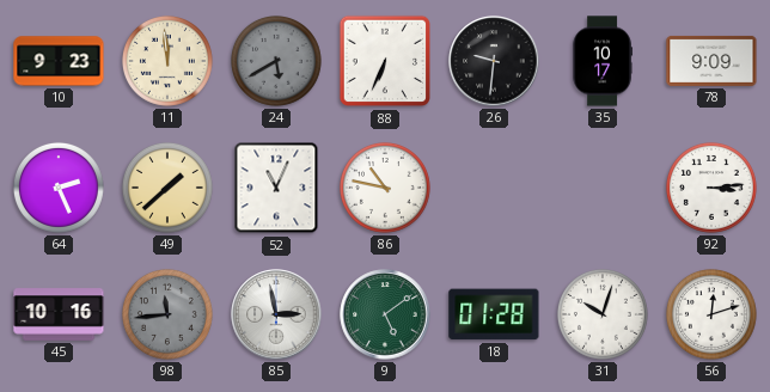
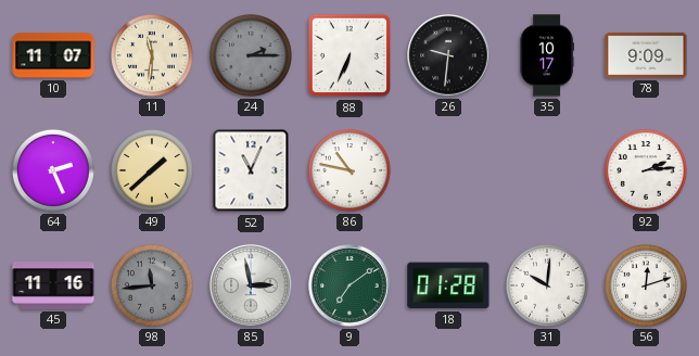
10: 9:23 -> 11:07
11: 11:59 -> 11:31
24: 5:40 -> 2:15
92: 3:14 -> 2:14
45: 10:16 -> 11:16
9: 5:09 -> 7:09
31: 10:03 -> 10:01
